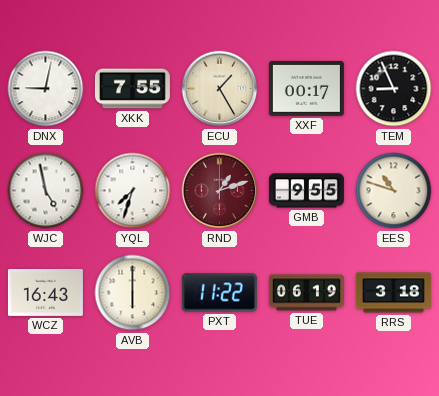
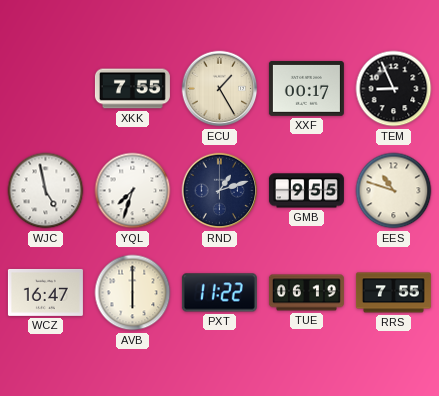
DNX: 9:02 -> none
RND dial: burgundy -> navy
WCZ: 16:43 -> 16:47
RRS: 3:18 -> 7:55
